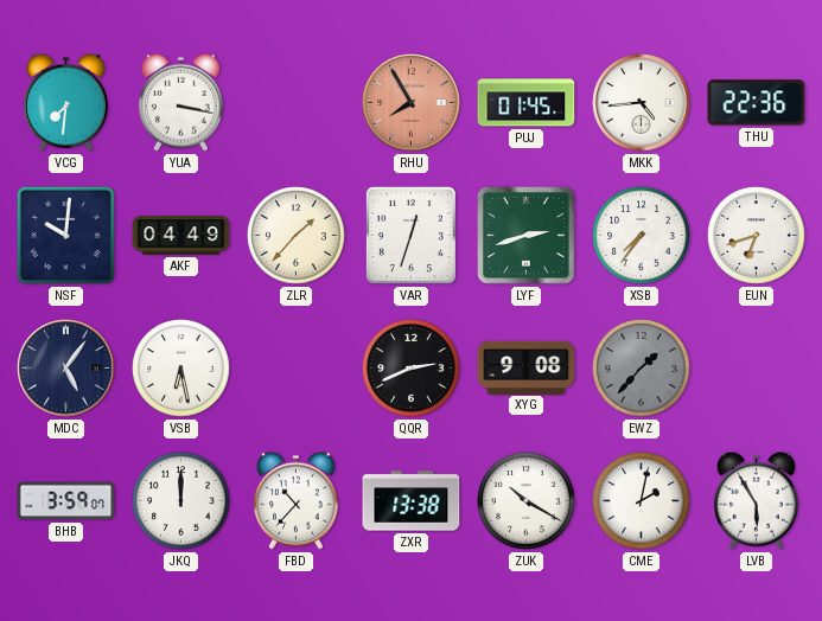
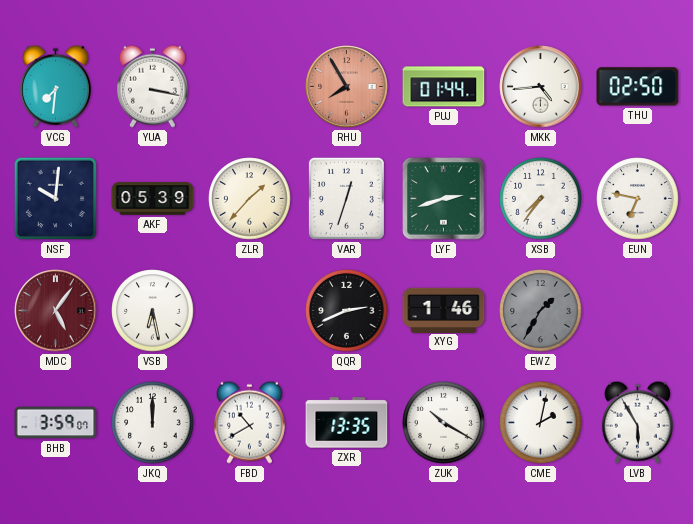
PUJ: 01:45 -> 01:44
THU: 22:36 -> 02:50
AKF: 04:49 -> 05:39
EUN: 6:42 -> 6:47
MDC dial: navy -> burgundy
XYG: 9:08 -> 1:46
EWZ: 1:37 -> 1:35
FBD: 10:37 -> 10:40
ZXR: 13:38 -> 13:35
